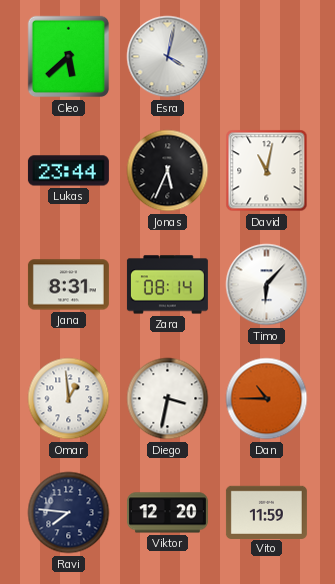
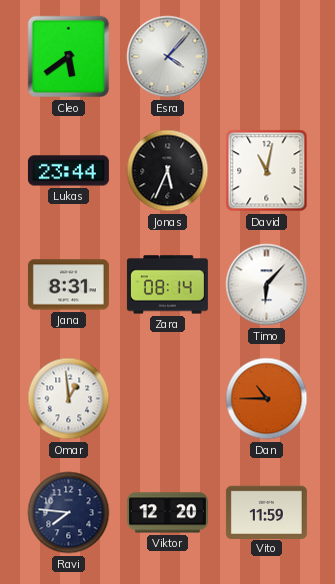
Cleo: 5:38 -> 5:39
Esra: 4:02 -> 4:07
Diego: 3:32 -> none
